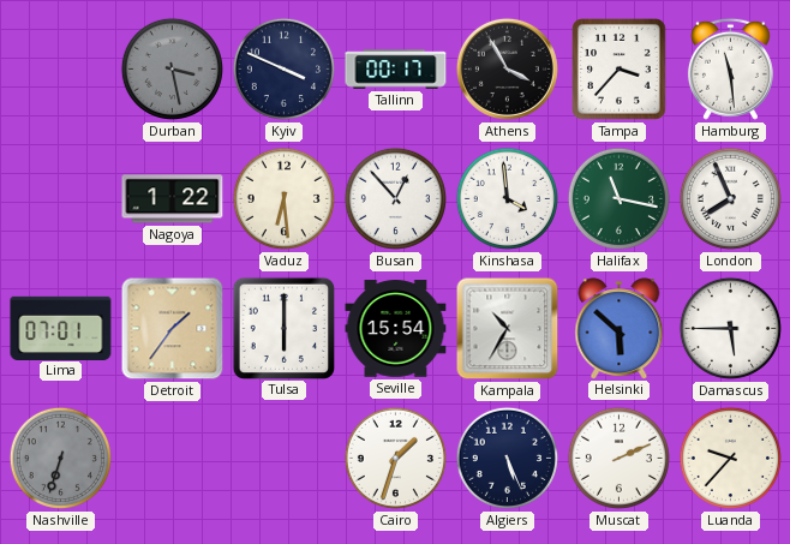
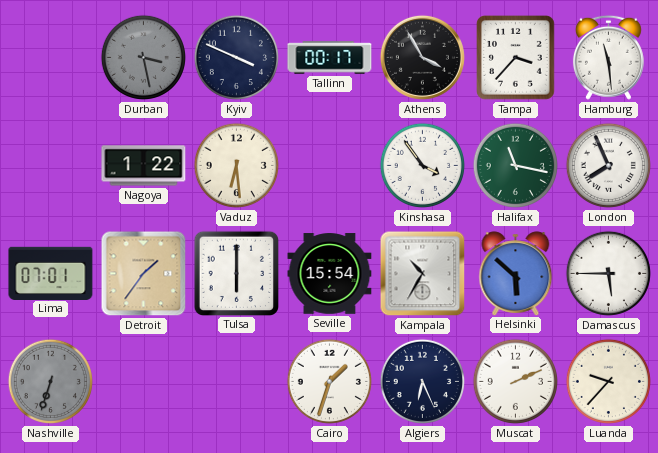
Busan: 12:53 -> none
Kinshasa: 3:59 -> 3:54
Algiers: 5:26 -> 6:26
